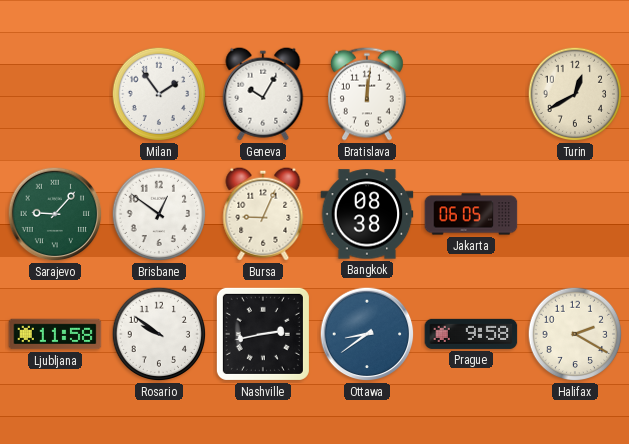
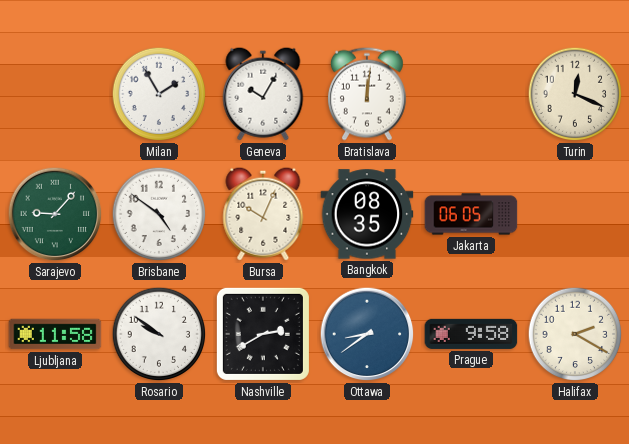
Milan: 1:54 -> 1:55
Turin: 12:40 -> 12:19
Brisbane: 12:51 -> 4:51
Bursa: 9:04 -> 10:04
Bangkok: 08:38 -> 08:35
Nashville: 2:43 -> 2:40
